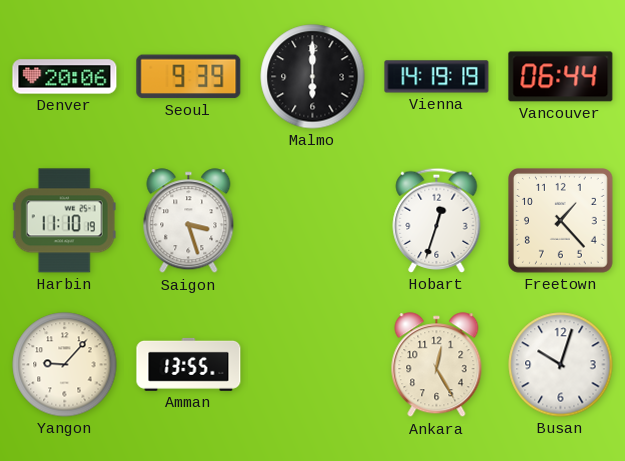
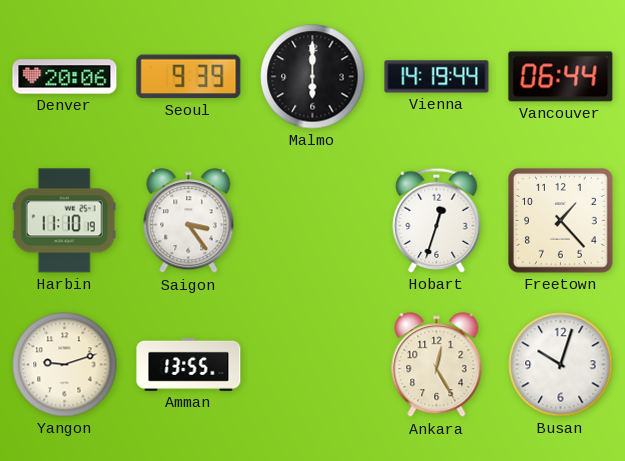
Vienna: 14:19:19 -> 14:19:44
Saigon: 3:27 -> 3:24
Yangon: 9:07 -> 9:12
